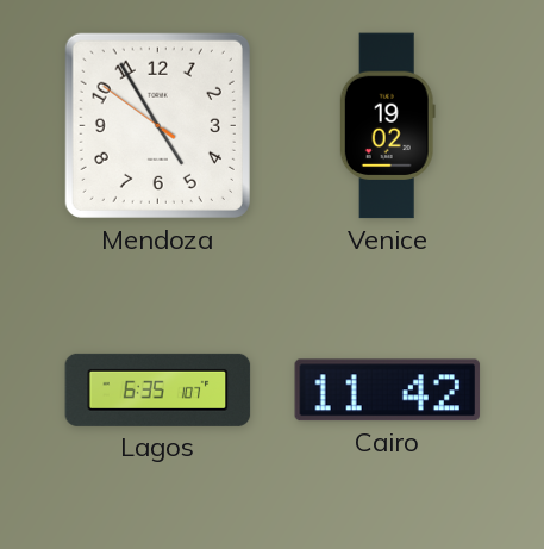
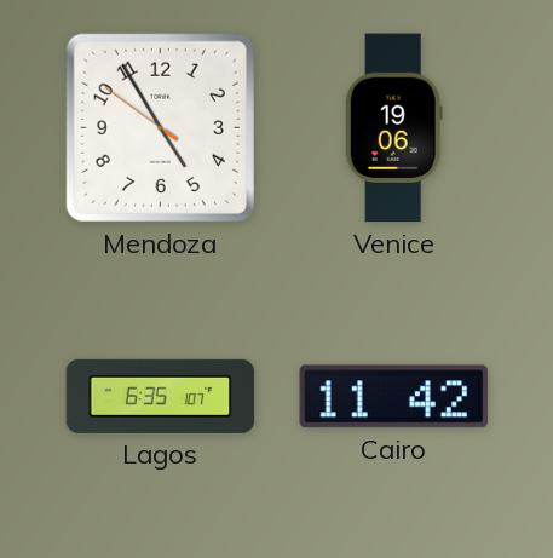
Venice: 19:02 -> 19:06
